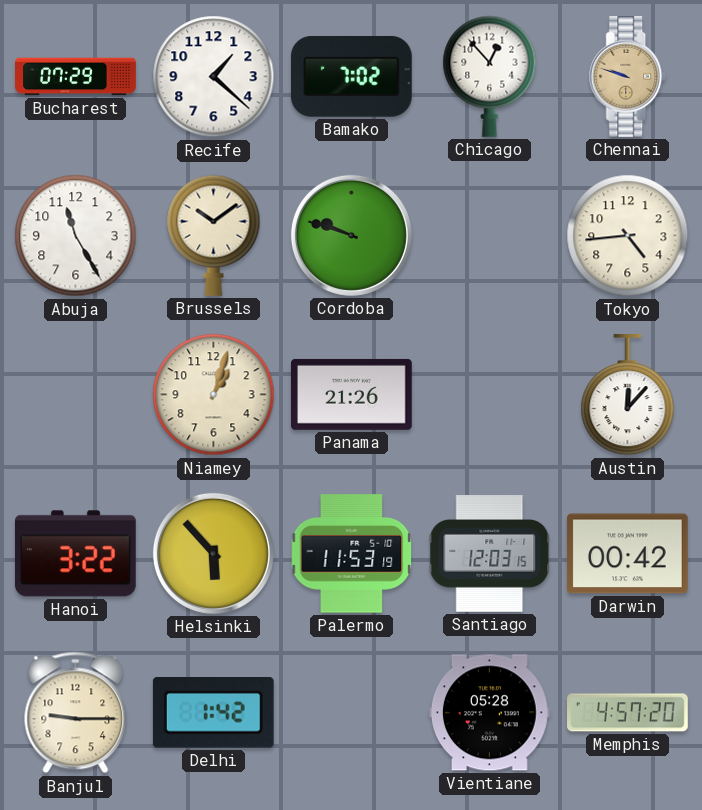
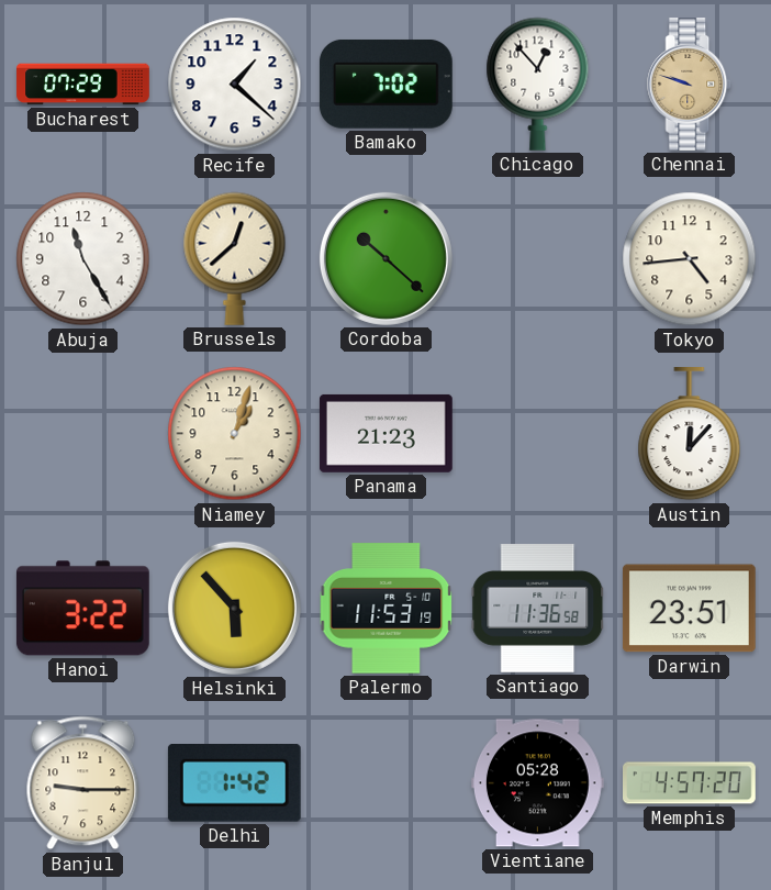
Brussels: 10:09 -> 12:38
Cordoba: 9:48 -> 10:22
Panama: 21:26 -> 21:23
Santiago: 12:03 -> 11:36
Darwin: 00:42 -> 23:51
